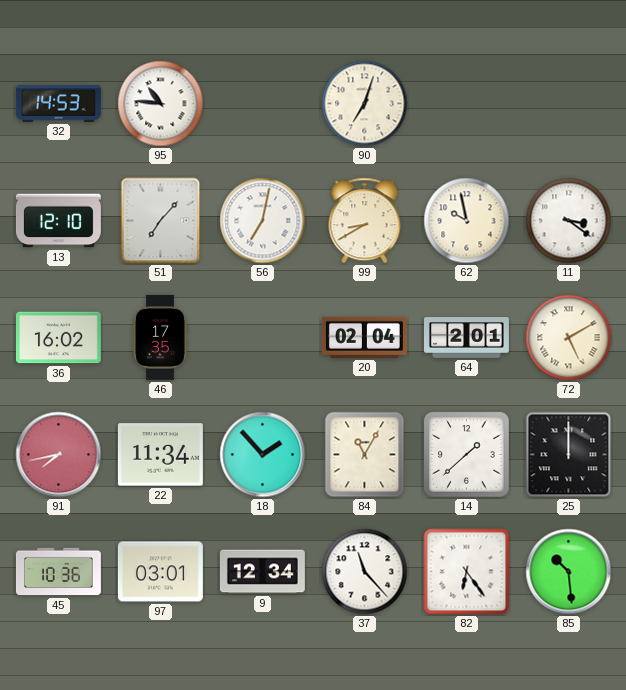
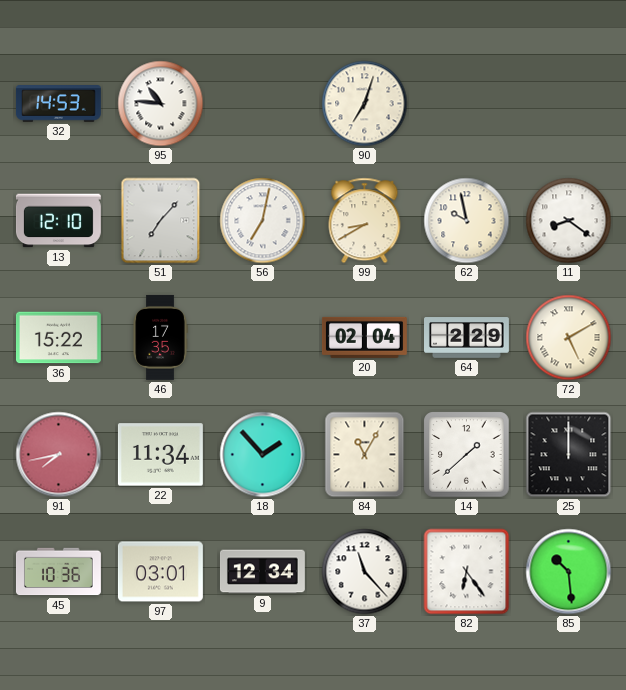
11: 3:21 -> 8:21
36: 16:02 -> 15:22
64: 2:01 -> 2:29
